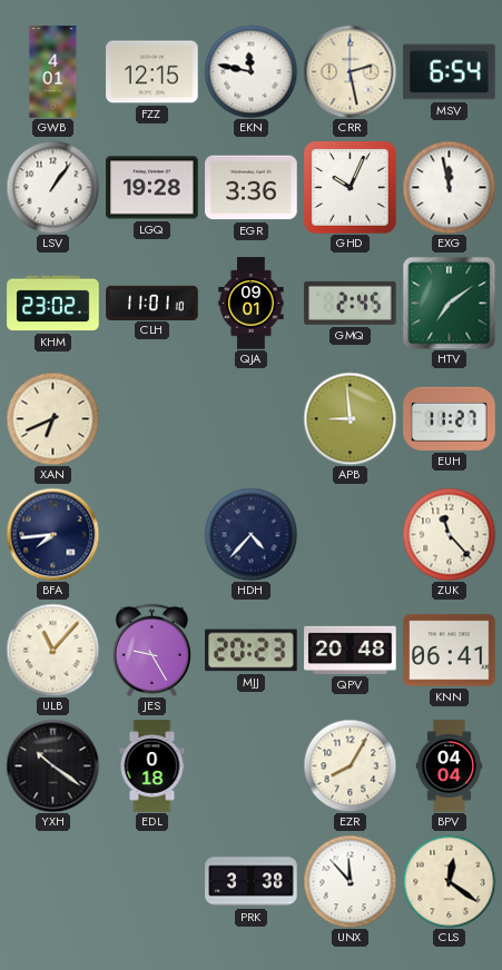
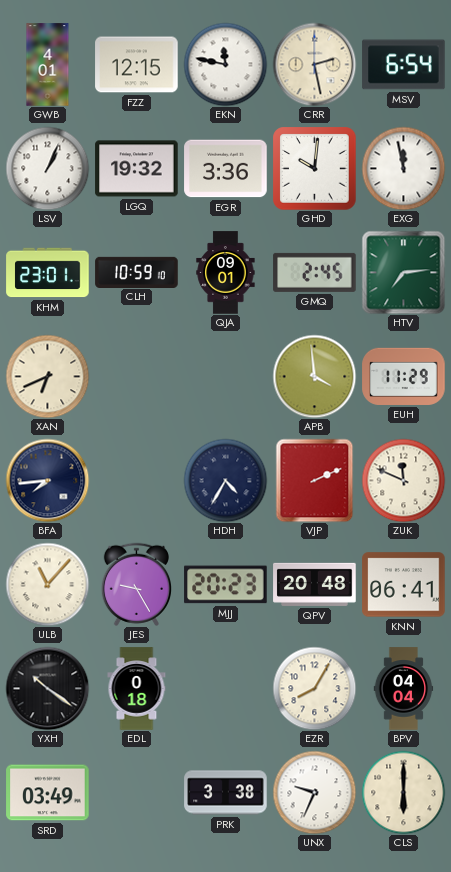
LSV: 1:06 -> 1:04
LGQ: 19:28 -> 19:32
GHD: 10:04 -> 10:01
KHM: 23:02 -> 23:01
CLH: 11:01 -> 10:59
HTV: 7:09 -> 7:14
APB: 8:59 -> 3:59
EUH: 11:27 -> 11:29
HDH: 4:37 -> 4:35
VJP: none -> 2:11
ZUK: 11:23 -> 11:49
SRD: none -> 03:49
UNX: 11:53 -> 9:34
CLS: 12:21 -> 6:00
